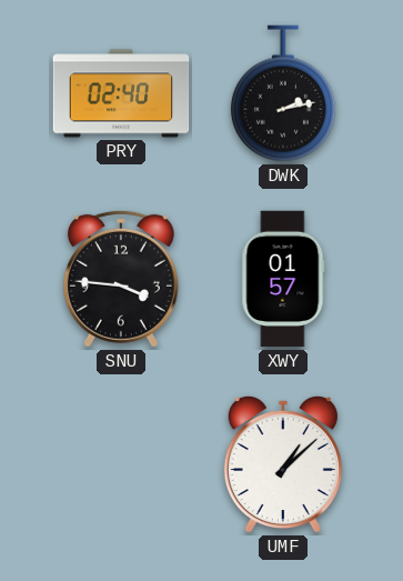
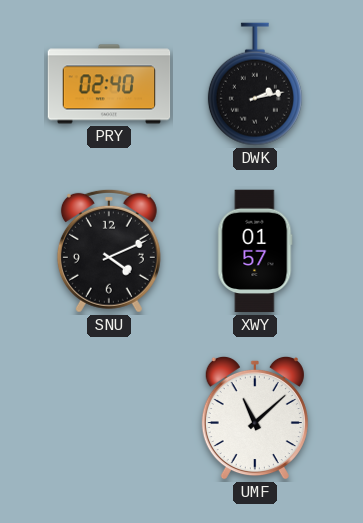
SNU: 3:46 -> 4:11
UMF: 1:08 -> 11:08
